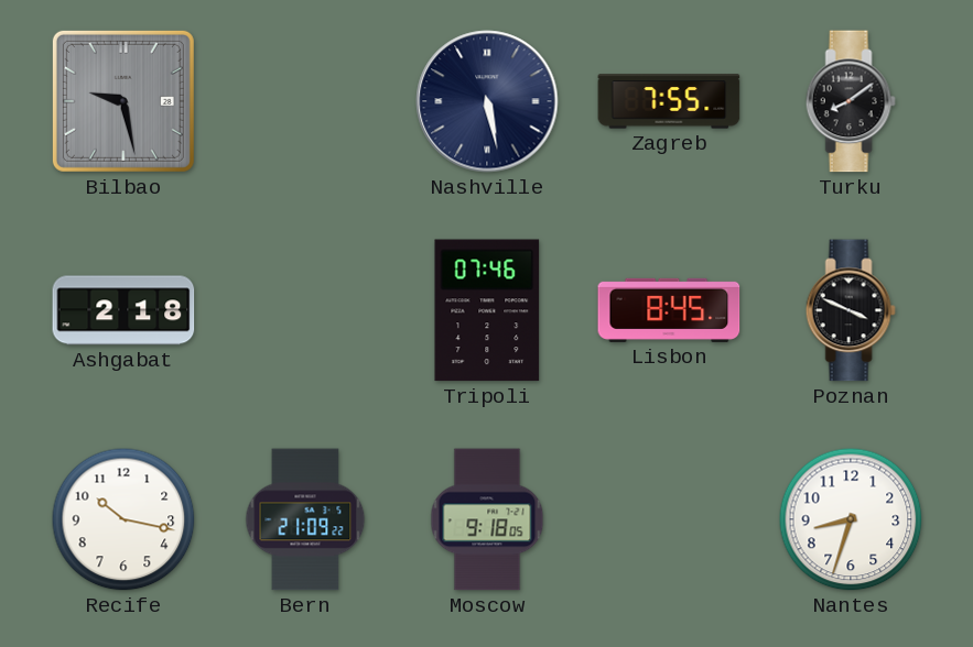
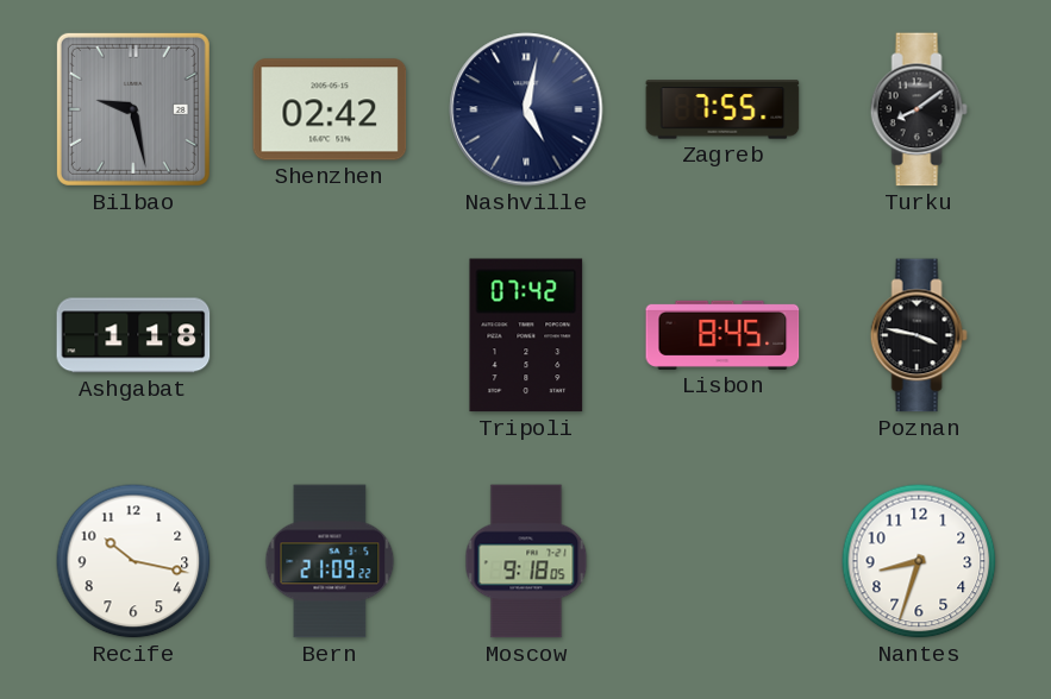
Shenzhen: none -> 02:42
Nashville: 5:28 -> 5:02
Ashgabat: 2:18 -> 1:18
Tripoli: 07:46 -> 07:42
Poznan: 3:49 -> 3:47
